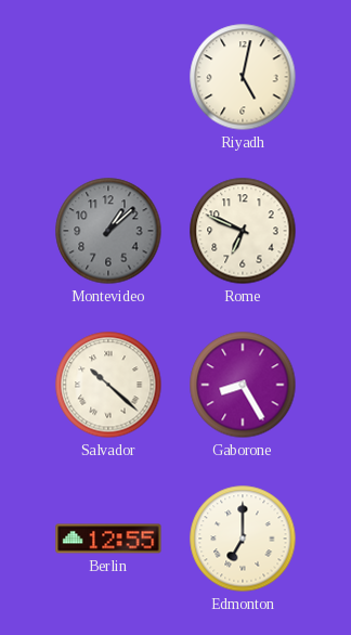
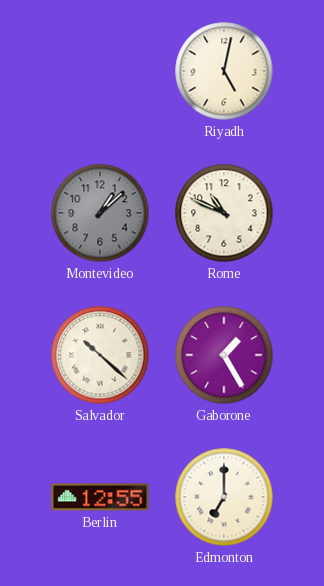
Rome: 6:49 -> 10:49
Gaborone: 8:25 -> 1:25
